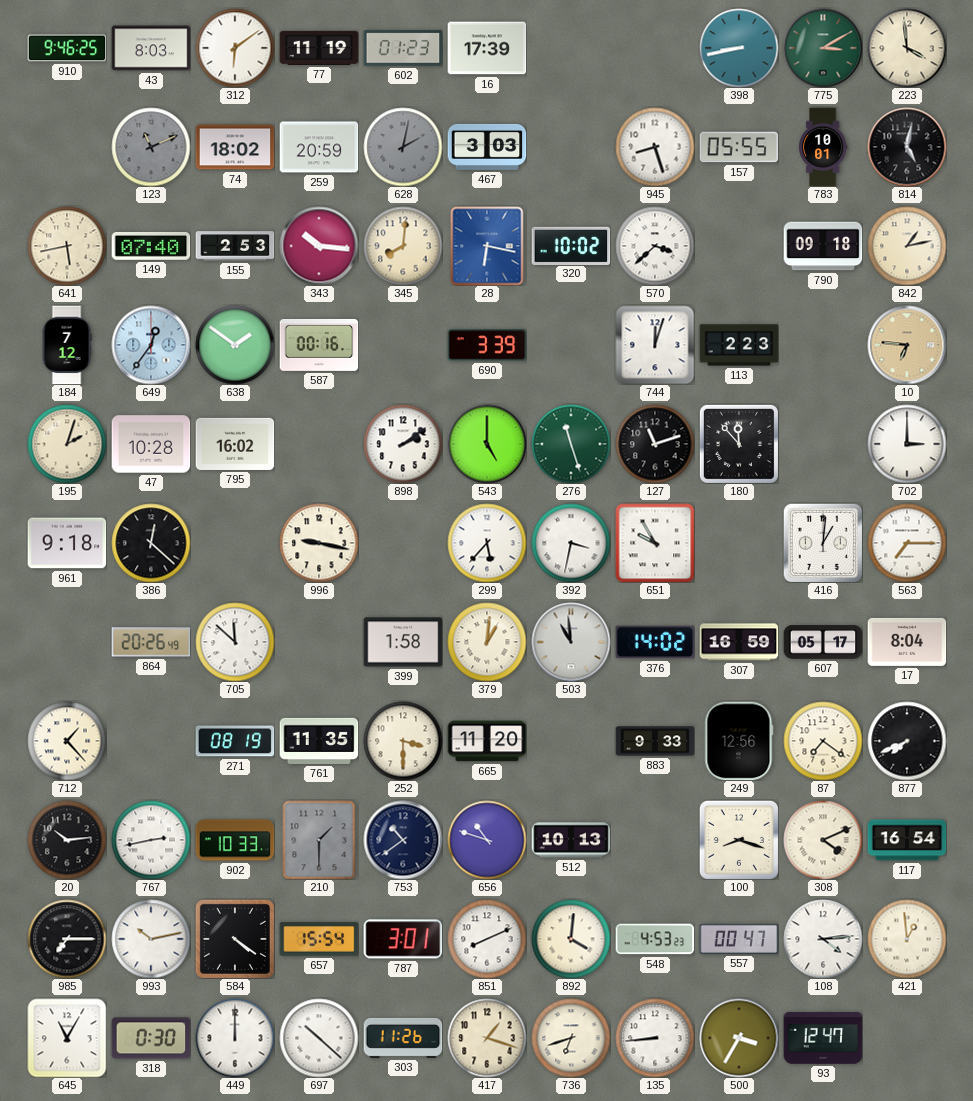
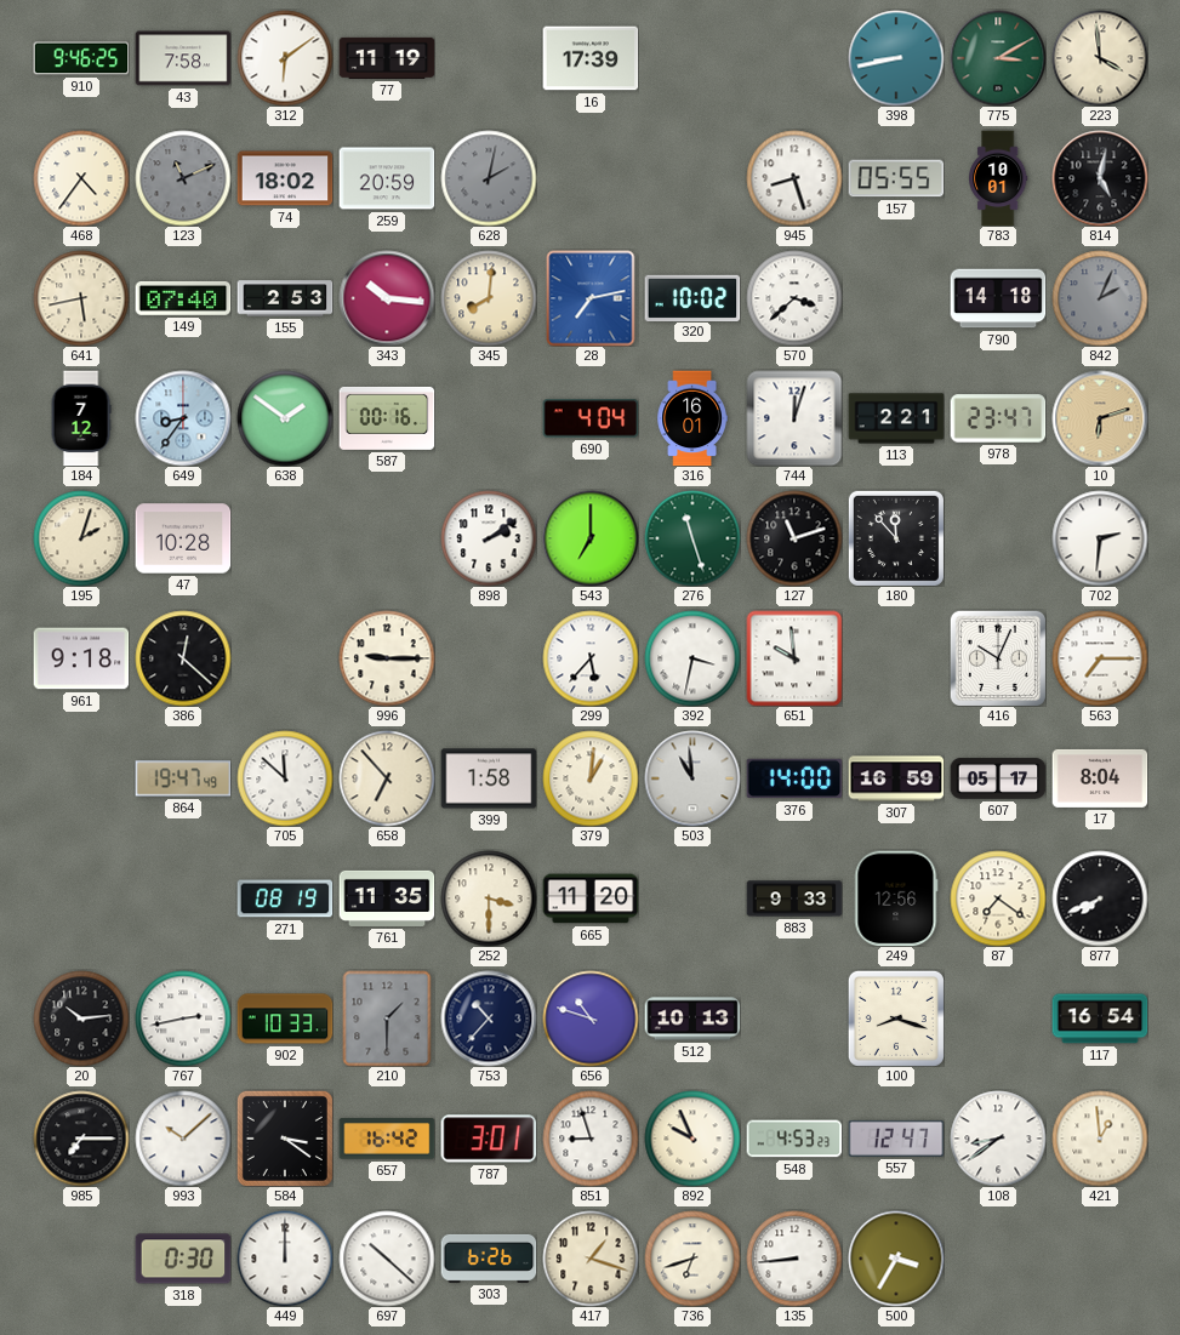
43: 8:03 -> 7:58
602: 01:23 -> none
468: none -> 4:36
467: 3:03 -> none
28: 6:17 -> 7:13
790: 09:18 -> 14:18
842: 1:13 -> 2:04
842 dial: cream -> grey
649: 12:36 -> 8:36
690: 3:39 -> 4:04
316: none -> 16:01
113: 2:23 -> 2:21
978: none -> 23:47
10: 6:46 -> 6:12
795: 16:02 -> none
543: 5:00 -> 7:00
702: 3:00 -> 2:31
996: 9:17 -> 9:15
651: 9:55 -> 9:59
416: 1:01 -> 10:04
864: 20:26 -> 19:47
658: none -> 6:53
376: 14:02 -> 14:00
712: 1:23 -> none
753: 10:39 -> 10:37
308: 4:11 -> none
993: 10:13 -> 10:08
584: 4:21 -> 3:21
657: 15:54 -> 16:42
851: 8:11 -> 8:57
892: 4:01 -> 9:56
557: 00:47 -> 12:47
108: 4:14 -> 8:39
645: 11:05 -> none
303: 11:26 -> 6:26
93: 12:47 -> none
